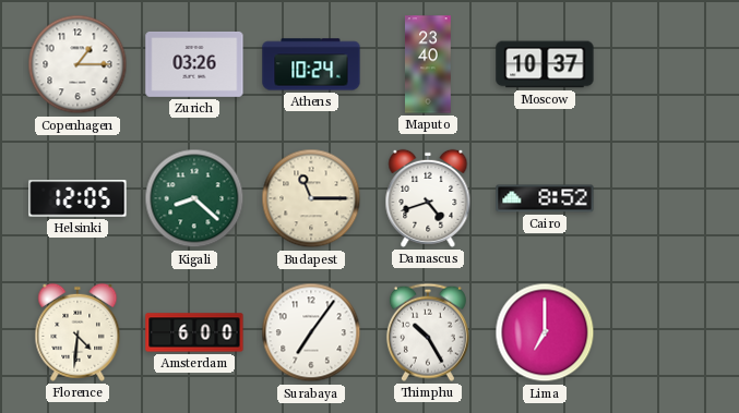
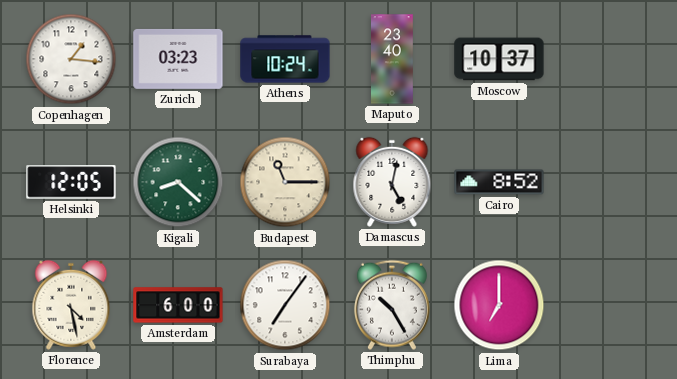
Copenhagen: 1:15 -> 1:16
Zurich: 03:26 -> 03:23
Damascus: 4:42 -> 5:02
Florence: 4:31 -> 4:28
